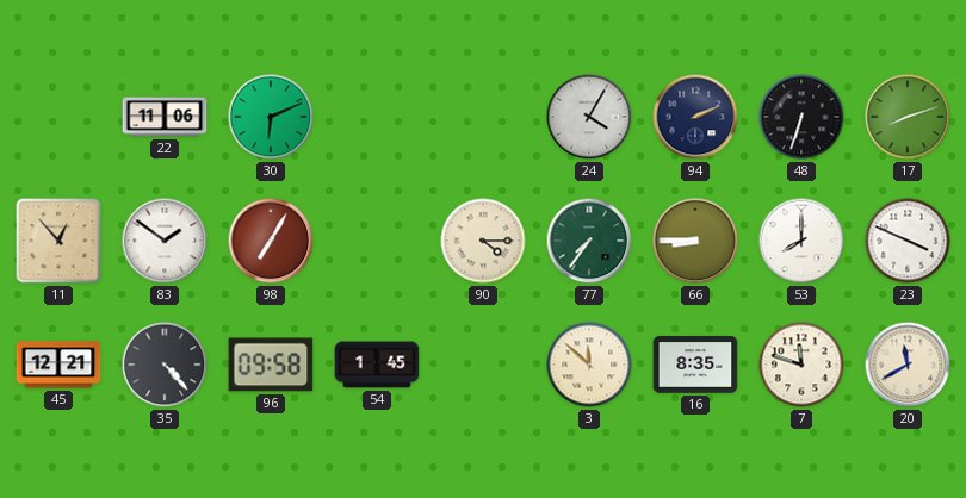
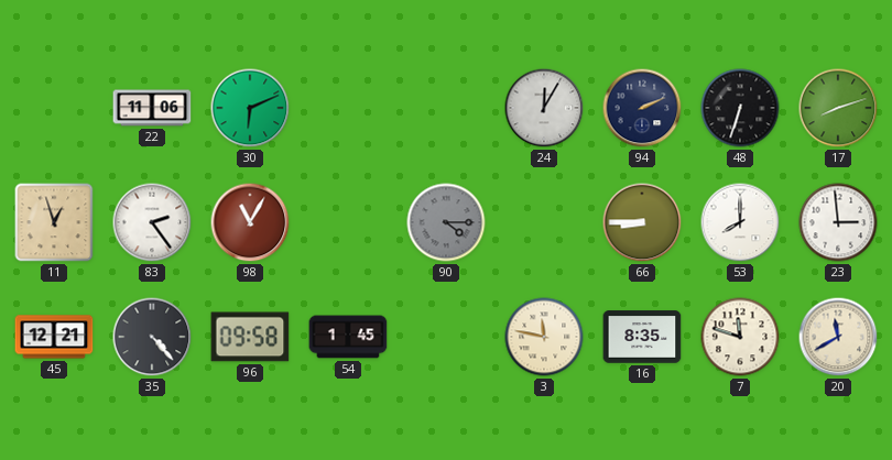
24: 4:05 -> 12:05
11: 12:53 -> 12:57
83: 1:51 -> 2:24
98: 7:05 -> 11:05
90 dial: cream -> grey
77: 7:36 -> none
23: 3:49 -> 2:59
3: 11:52 -> 11:47
